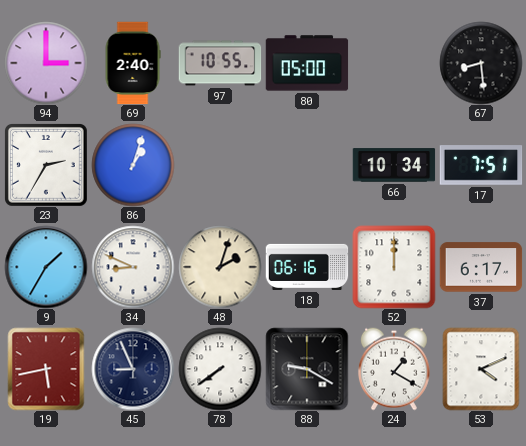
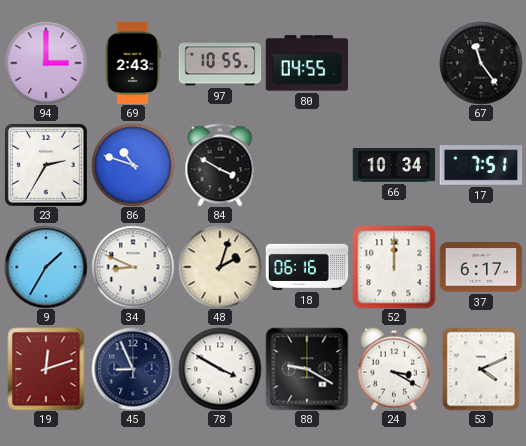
69: 2:40 -> 2:43
80: 05:00 -> 04:55
67: 8:29 -> 11:24
86: 1:03 -> 10:48
84: none -> 3:50
19: 5:43 -> 12:12
78: 7:39 -> 3:50
24: 1:20 -> 3:20
